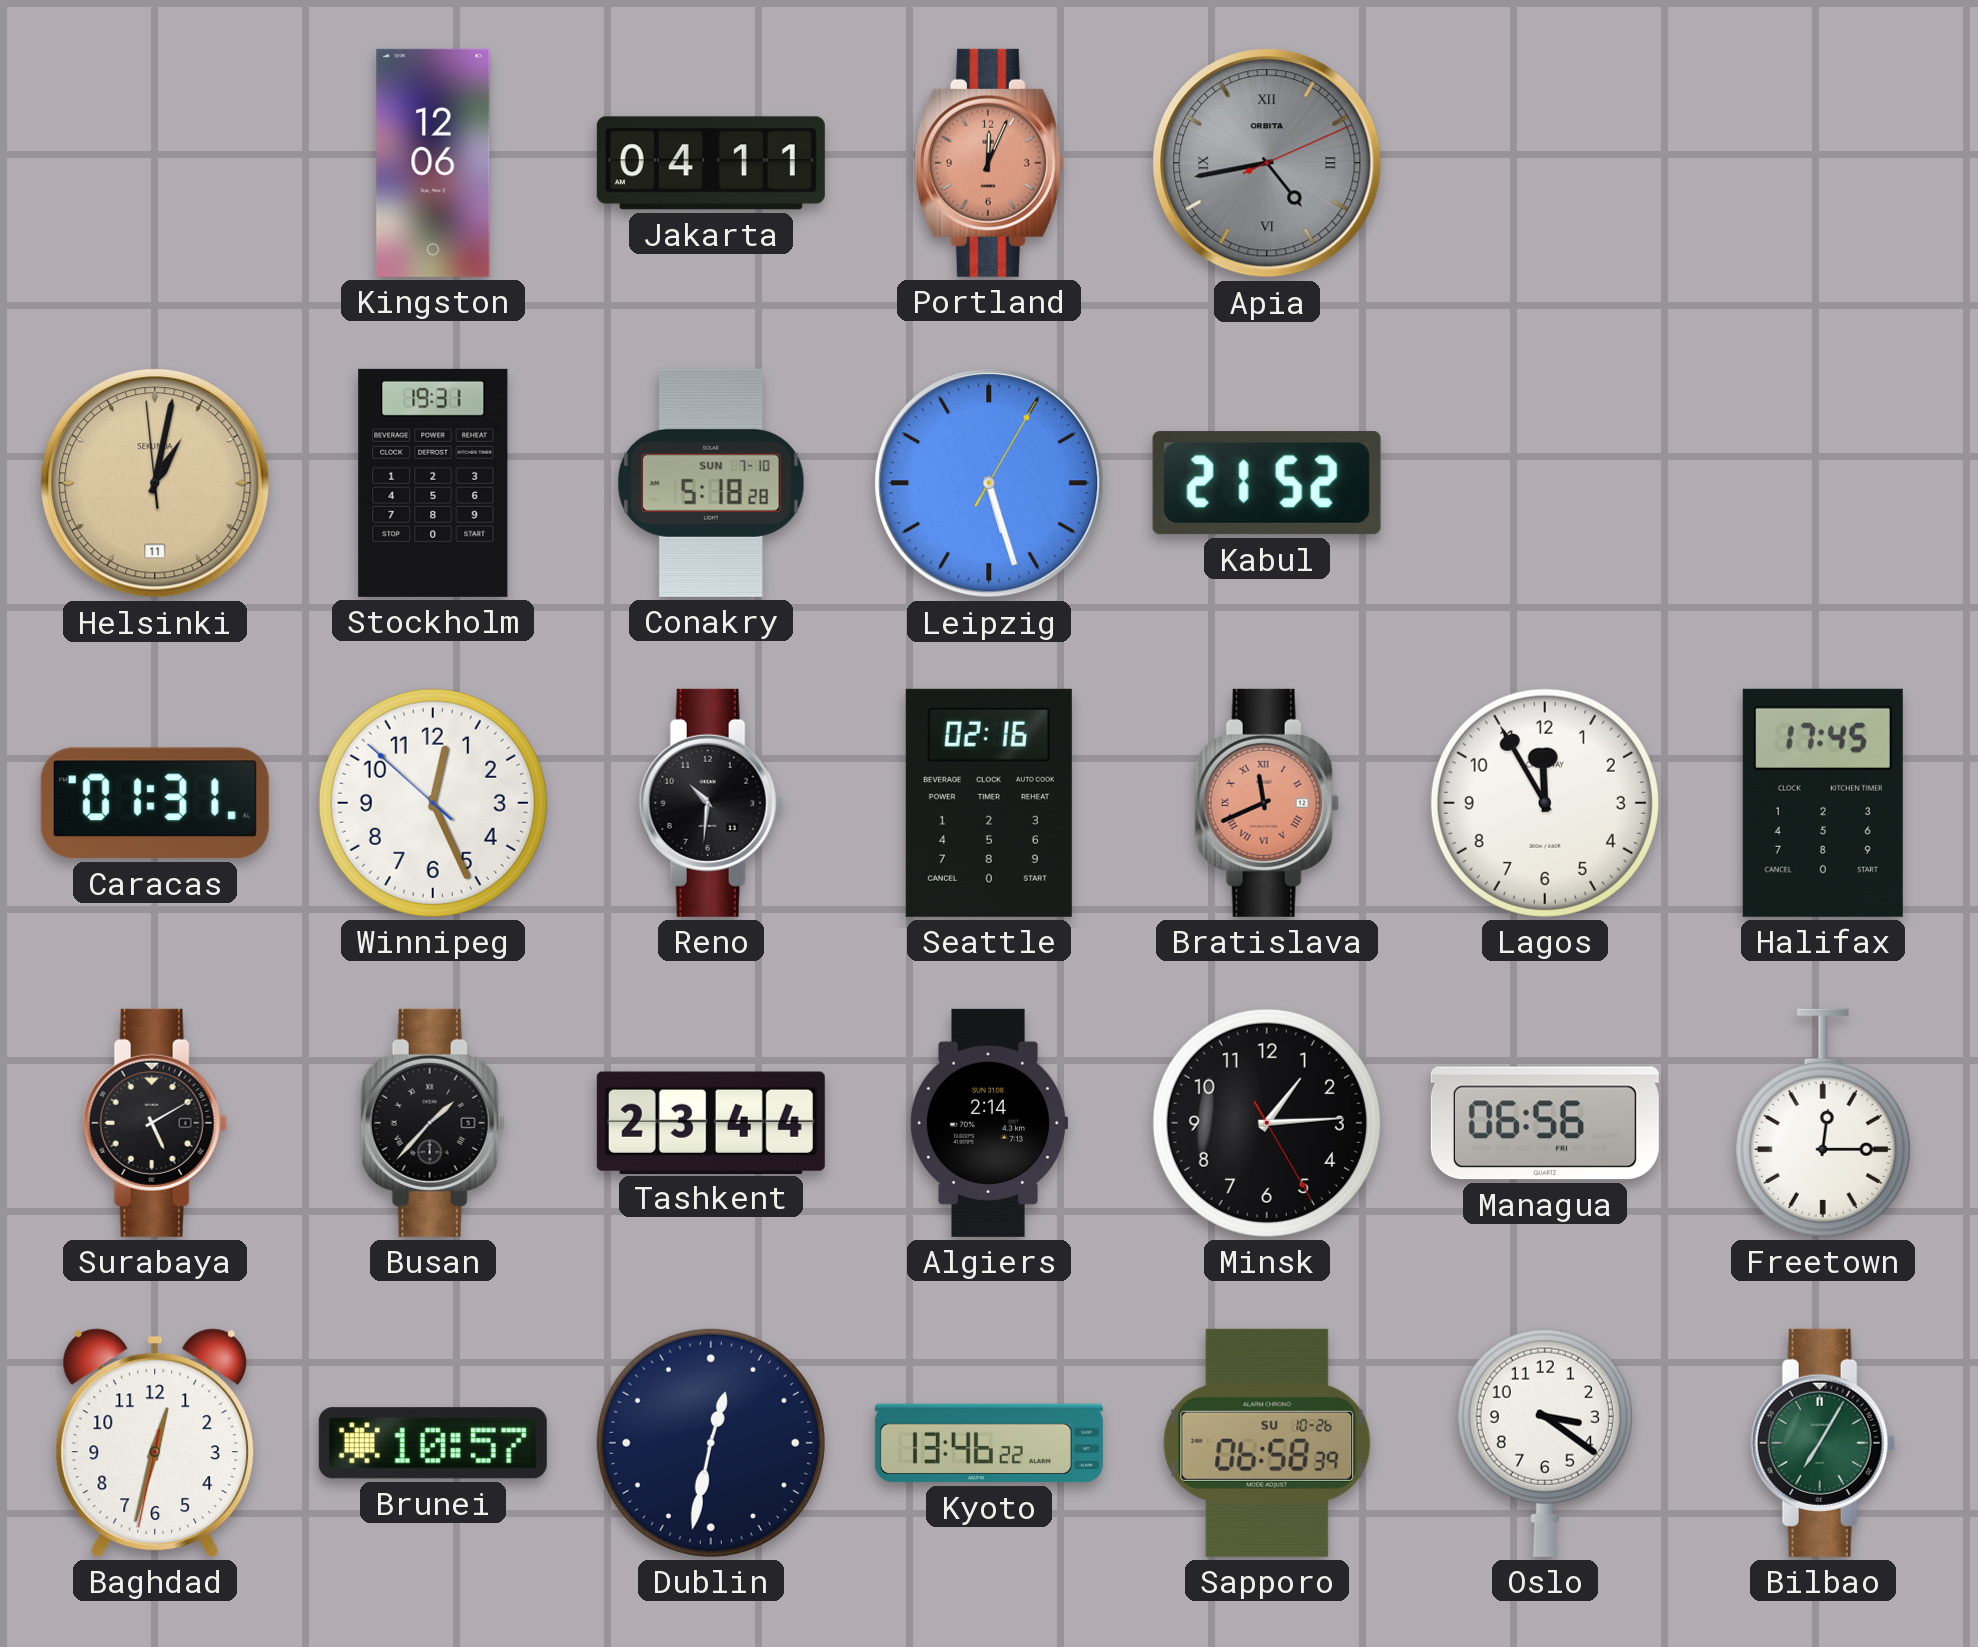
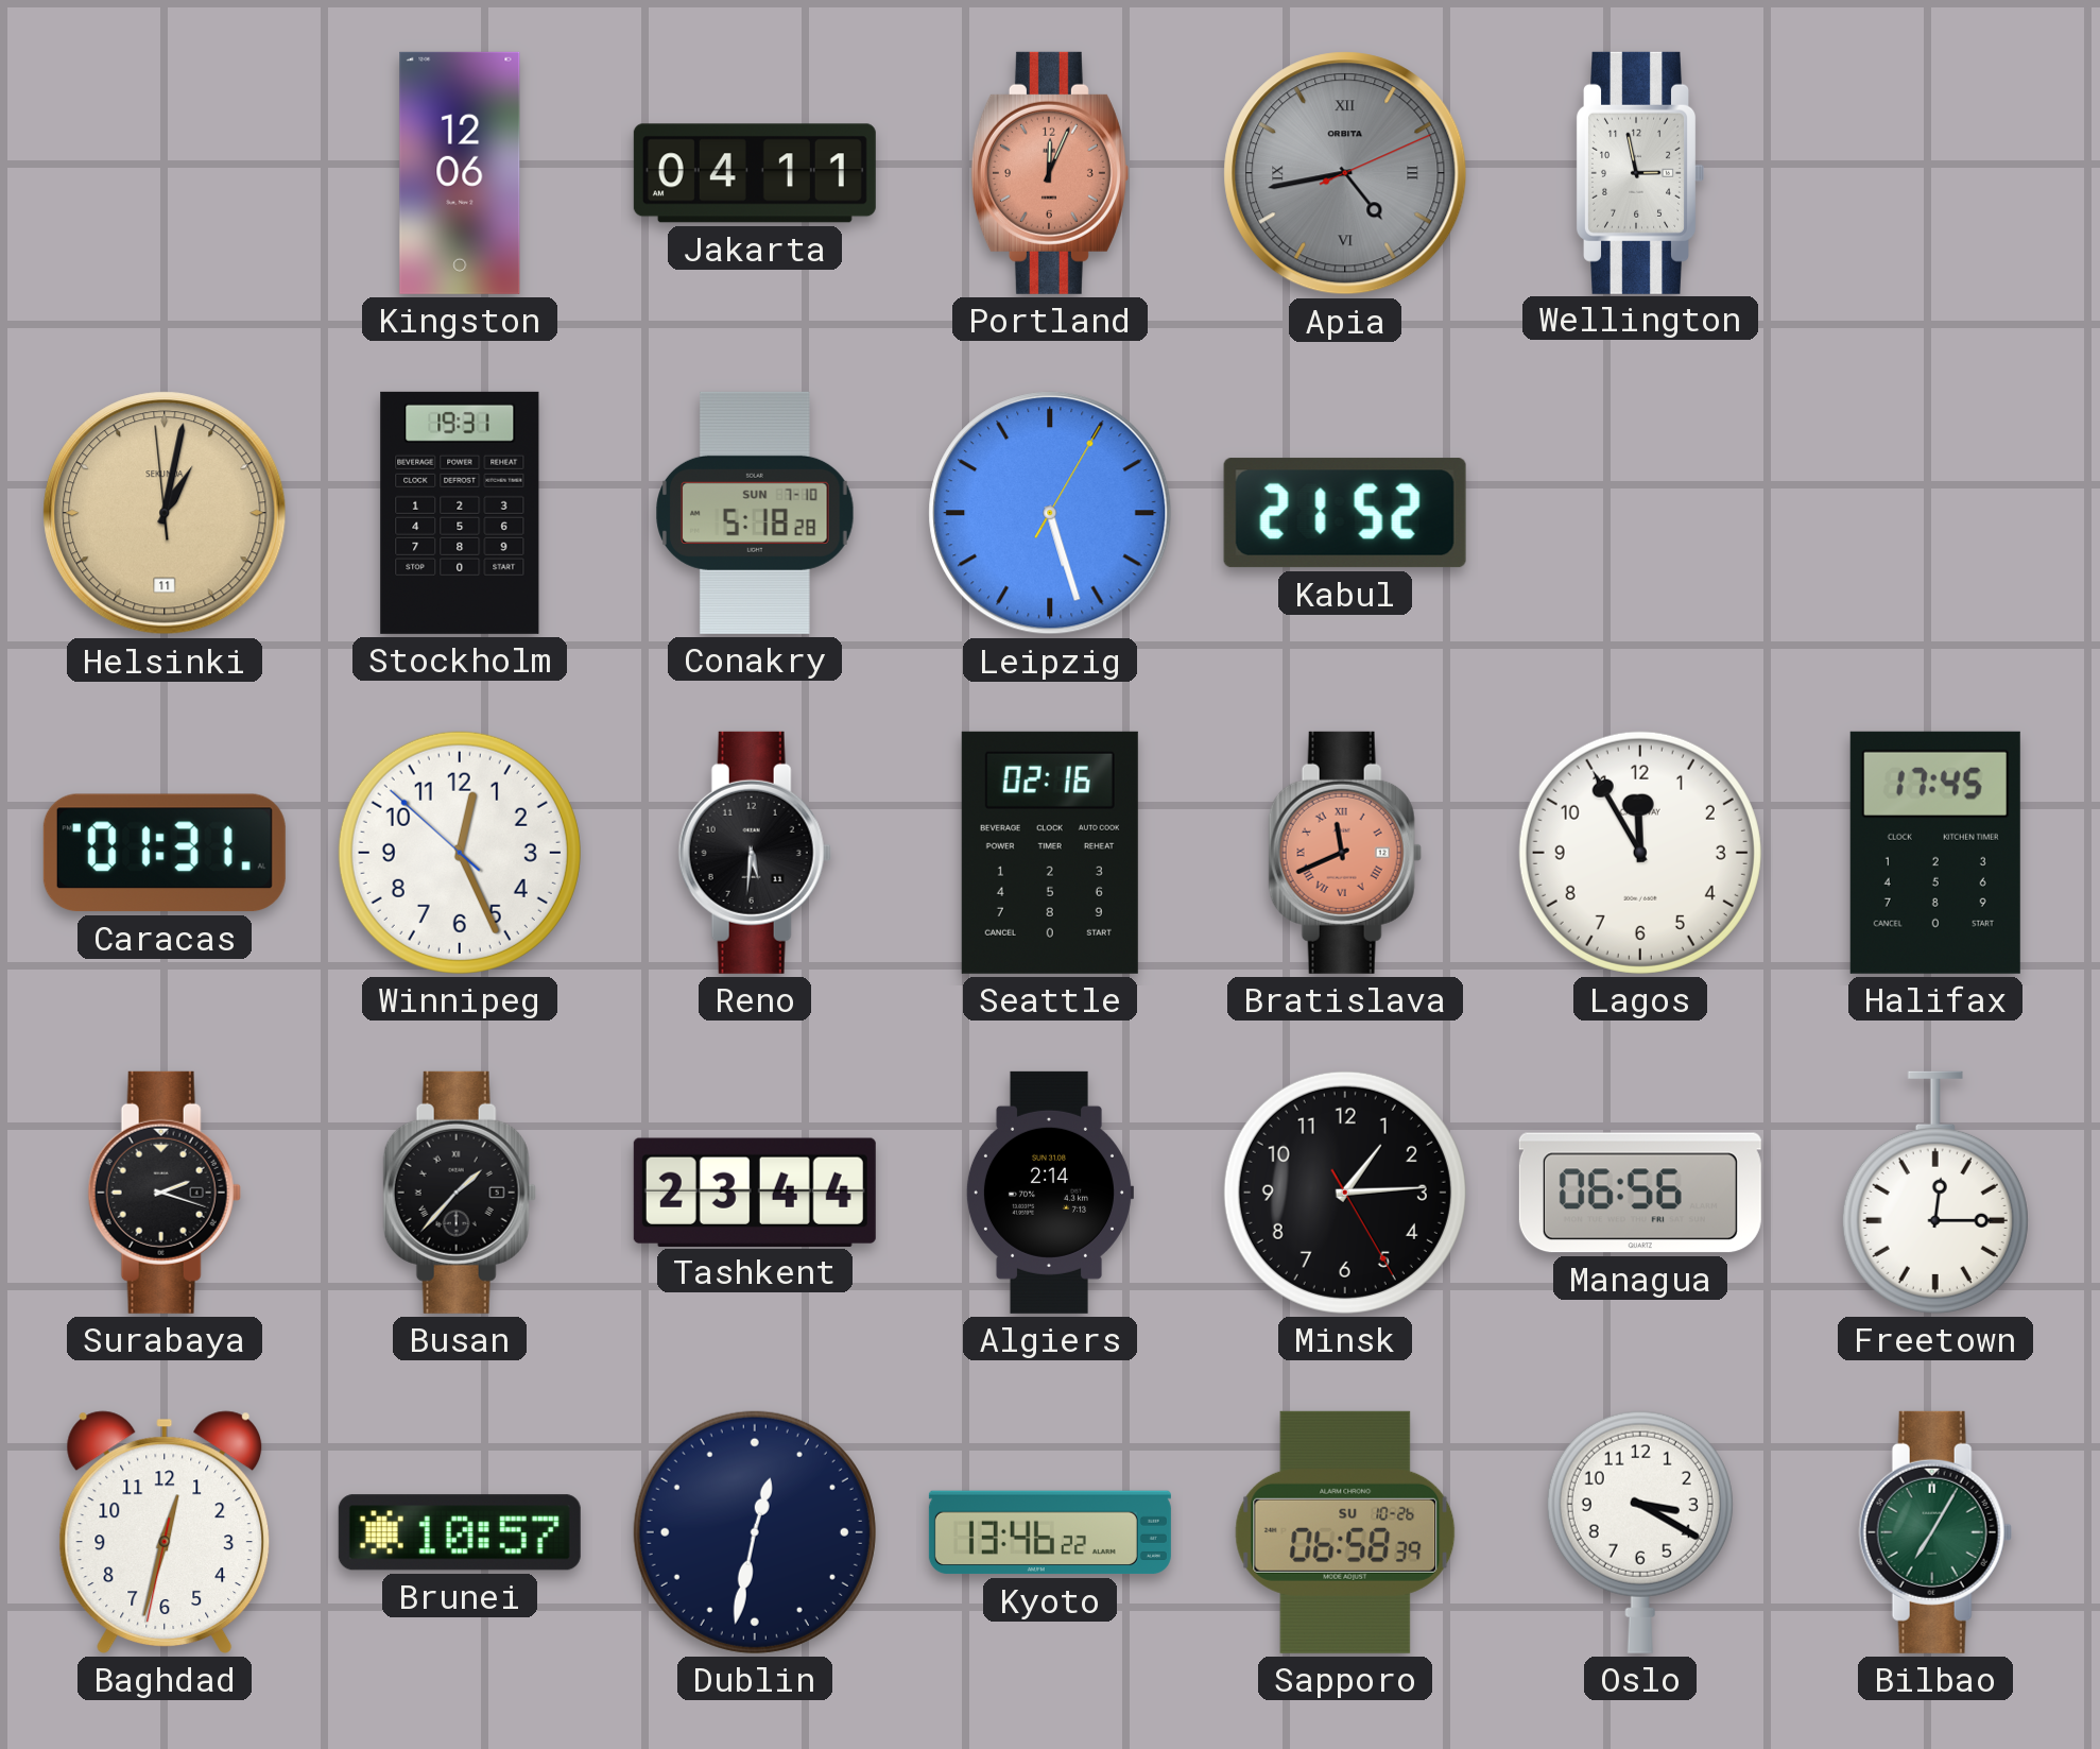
Wellington: none -> 2:58
Reno: 10:31 -> 5:31
Surabaya: 5:10 -> 2:18
Oslo: 3:21 -> 3:20
